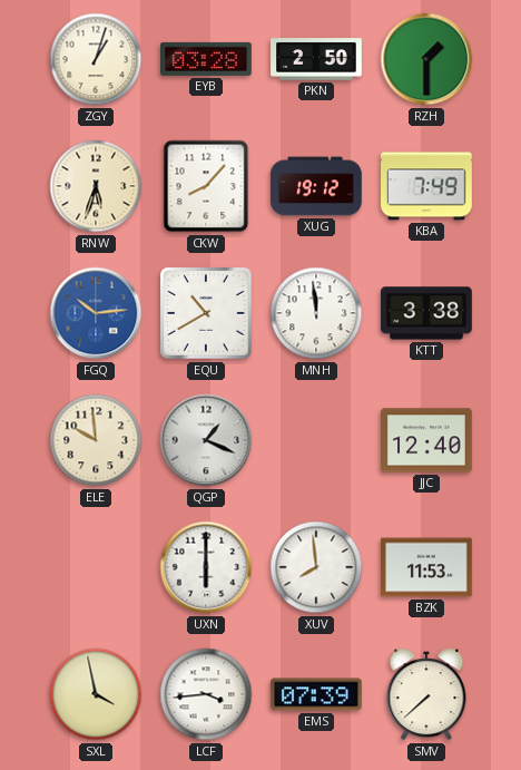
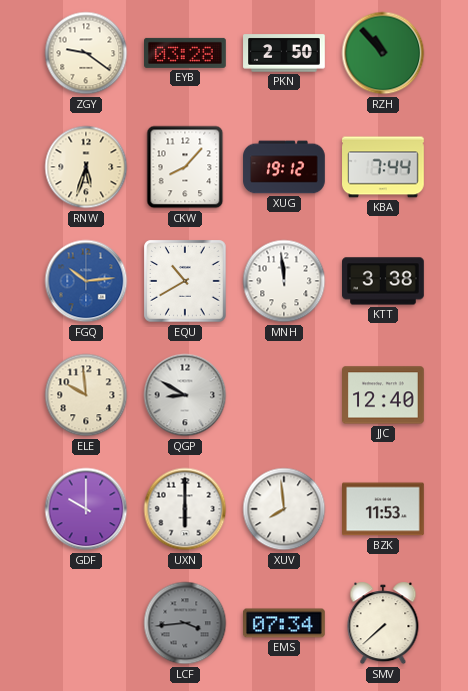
ZGY: 1:03 -> 9:21
RZH: 1:30 -> 10:53
KBA: 7:49 -> 7:44
QGP: 1:19 -> 8:50
GDF: none -> 10:00
SXL: 3:58 -> none
LCF dial: white -> grey
EMS: 07:39 -> 07:34
